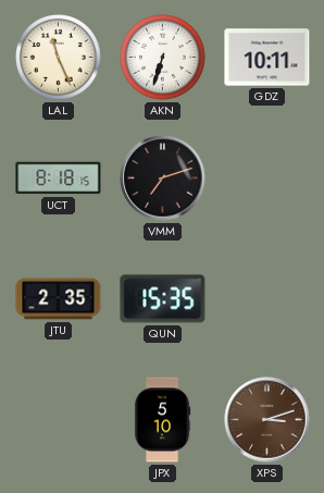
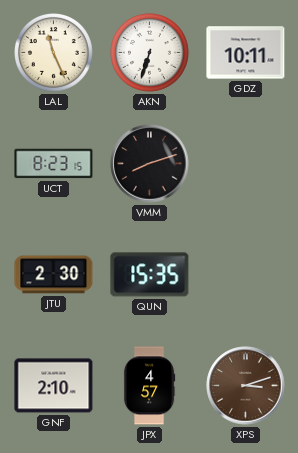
UCT: 8:18 -> 8:23
VMM: 7:12 -> 8:12
JTU: 2:35 -> 2:30
GNF: none -> 2:10
JPX: 5:10 -> 4:57
